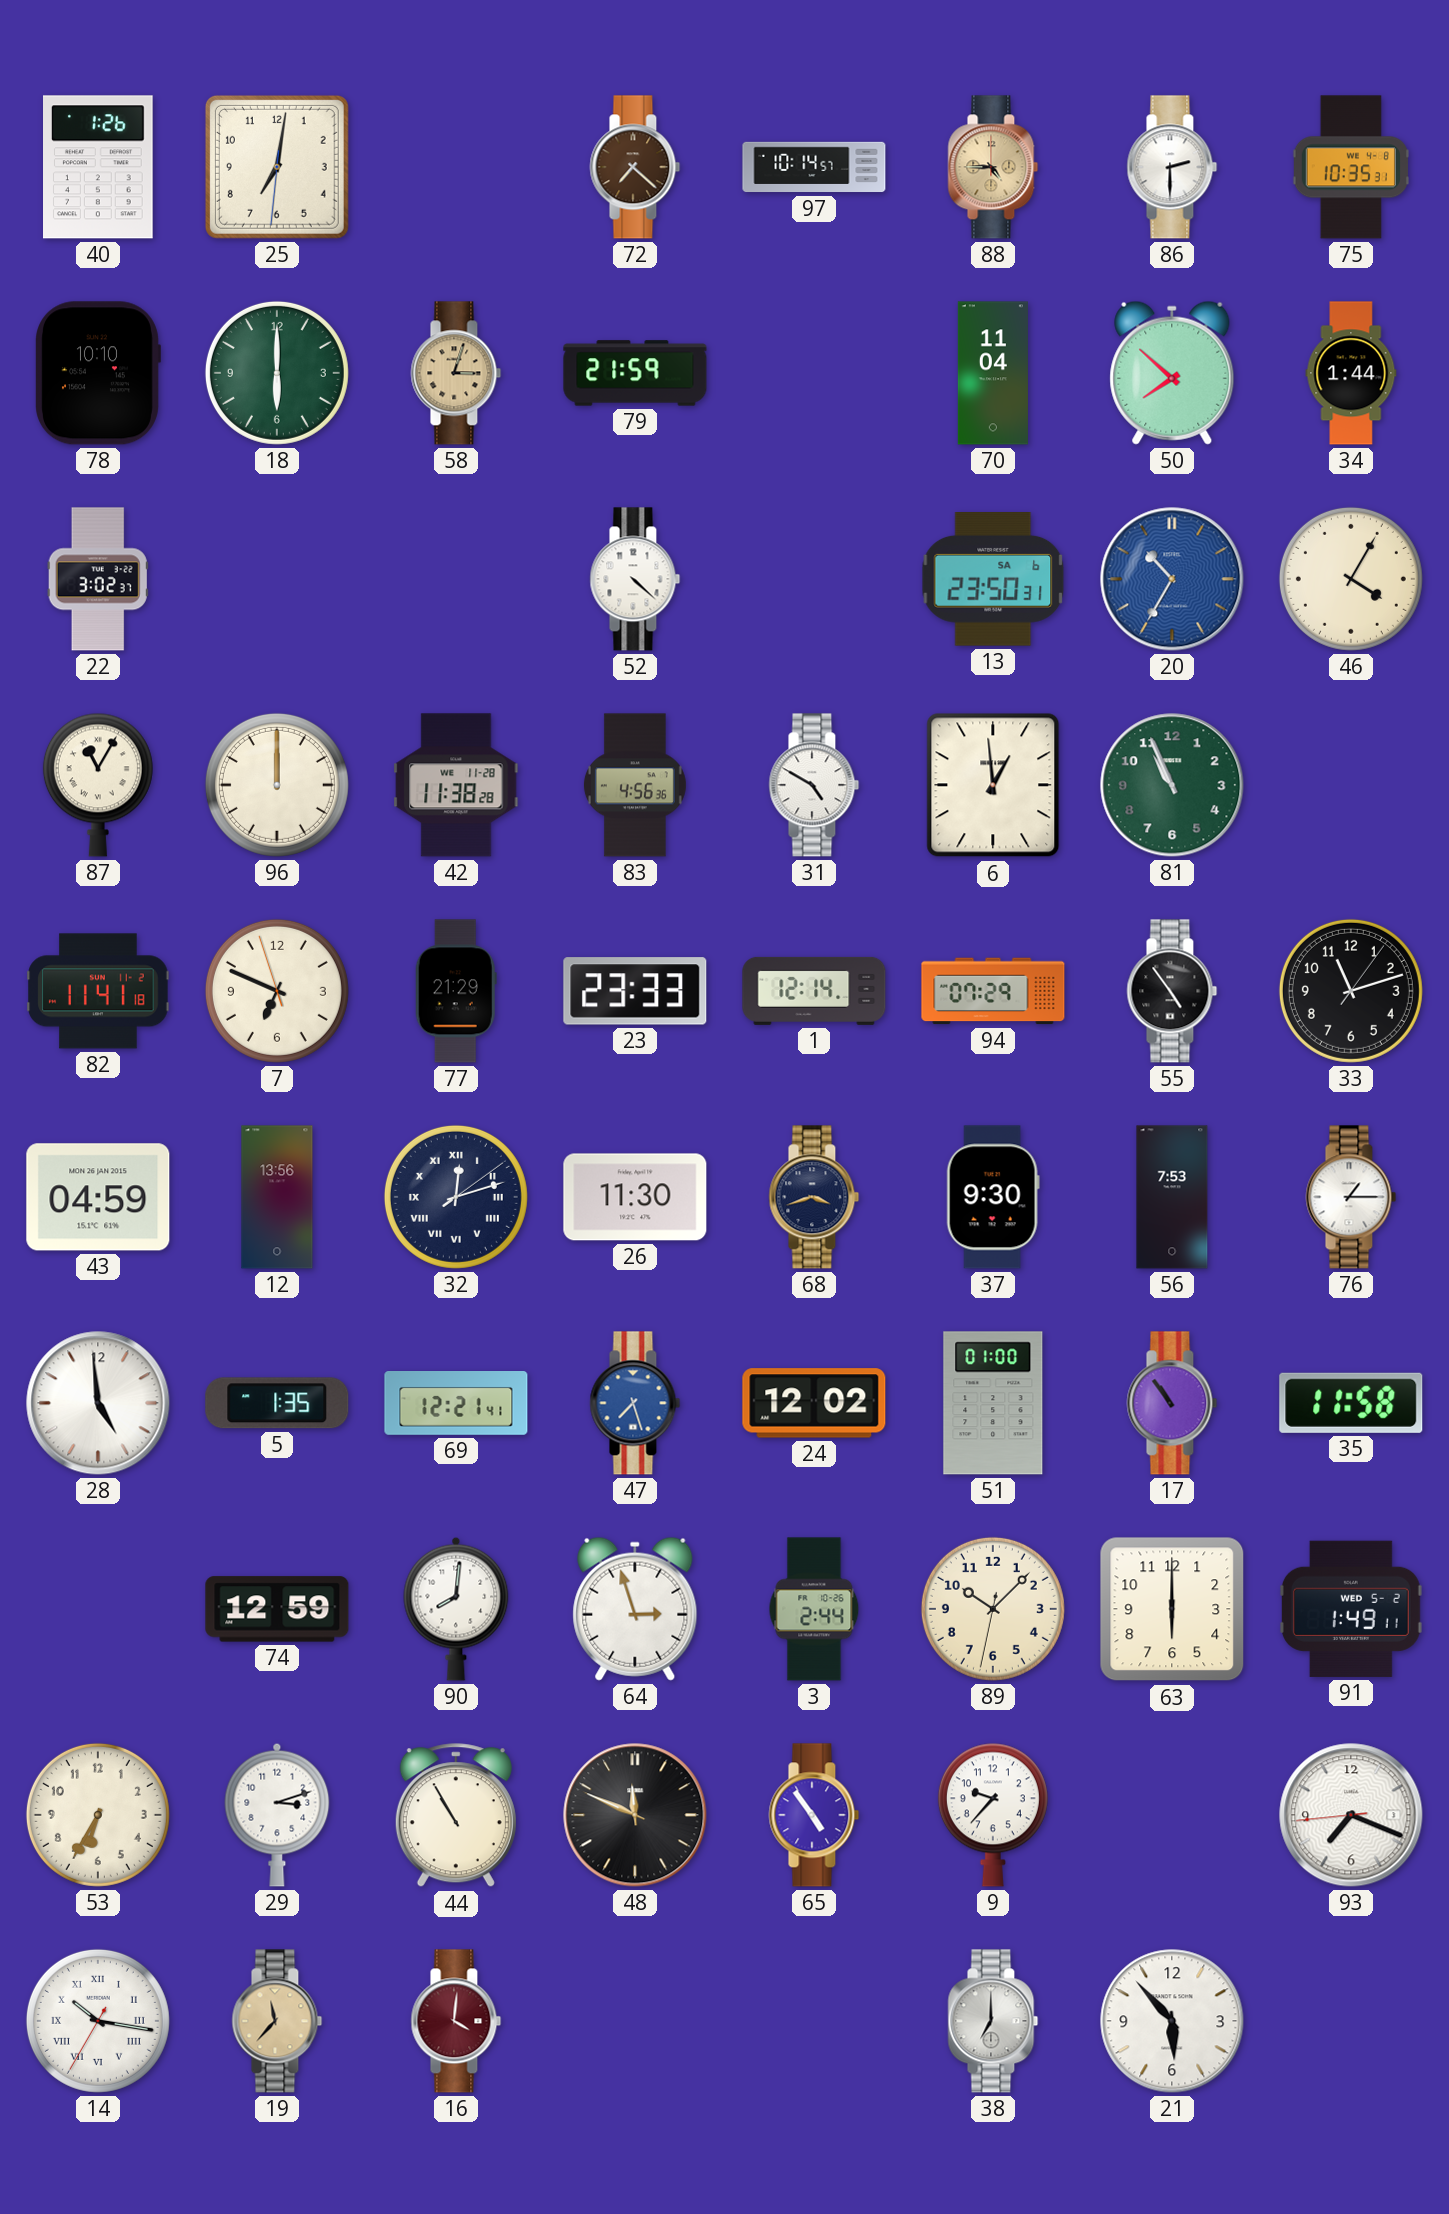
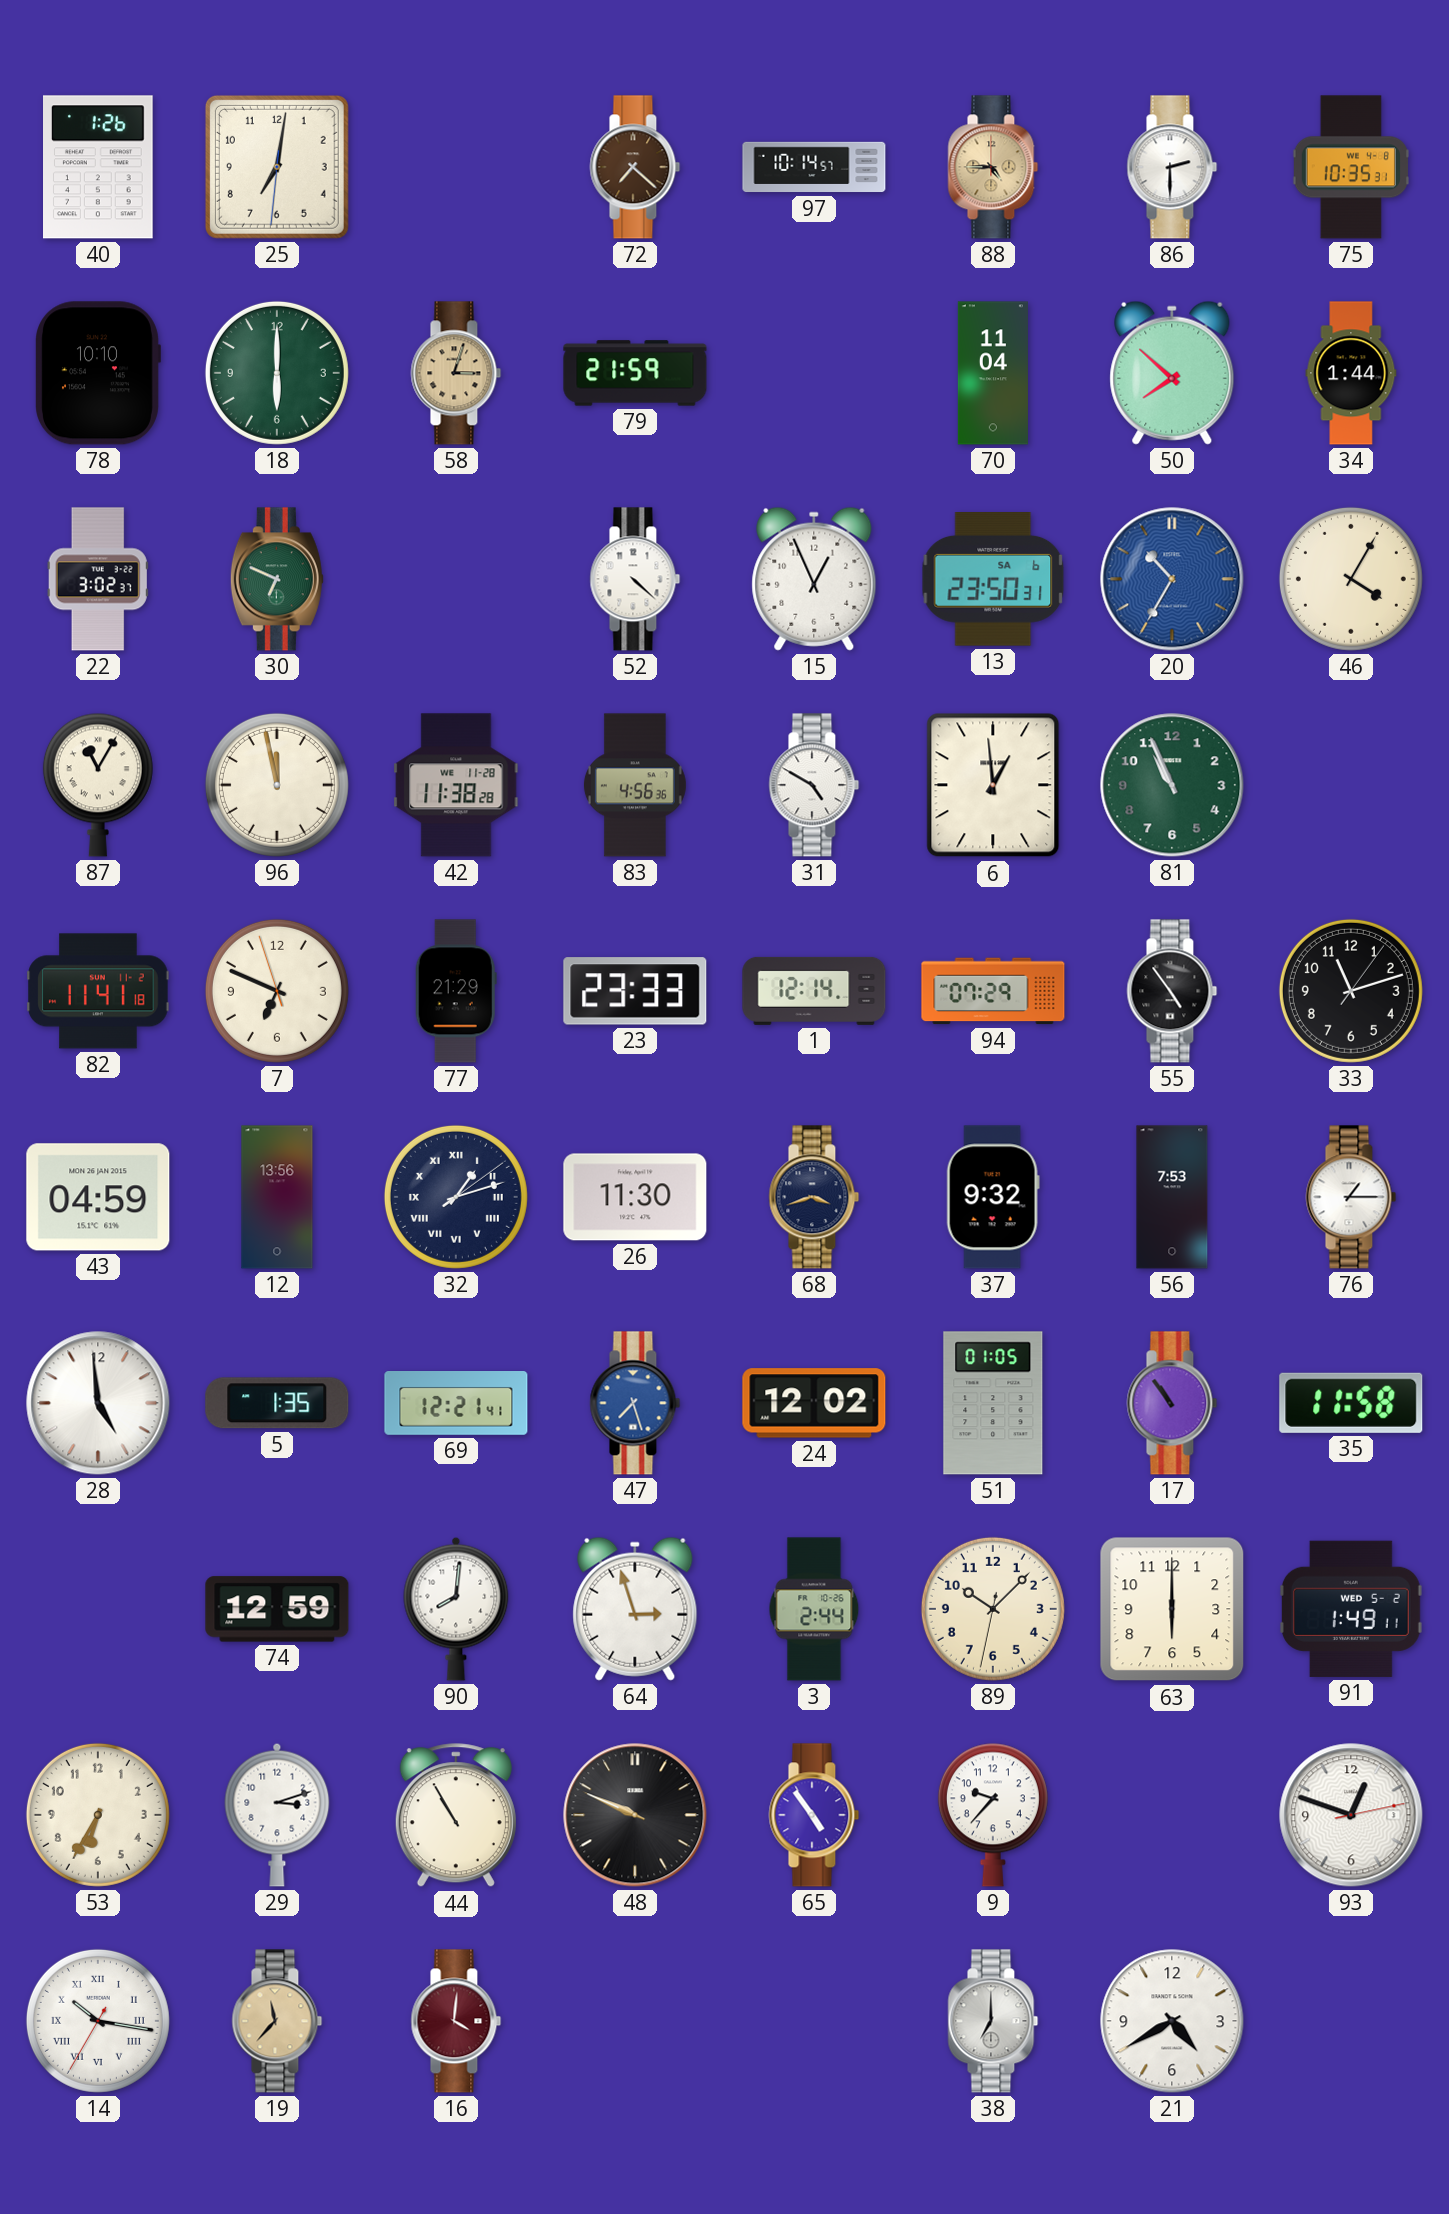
30: none -> 6:49
15: none -> 12:56
96: 12:00 -> 11:58
32: 12:12 -> 1:12
37: 9:30 -> 9:32
51: 01:00 -> 01:05
48: 11:49 -> 9:49
93: 7:18 -> 12:48
21: 5:53 -> 4:40
